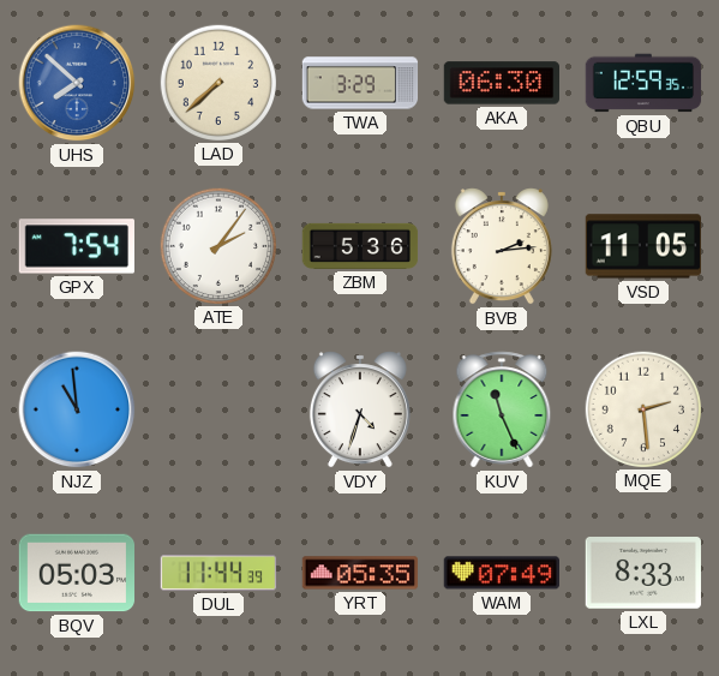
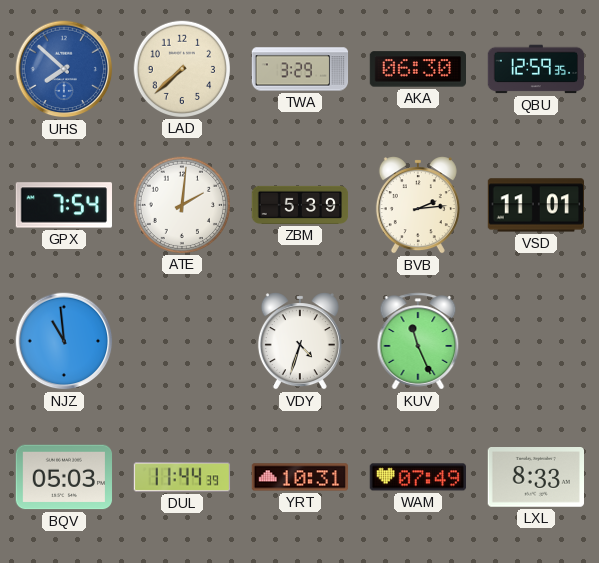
ATE: 2:06 -> 2:01
ZBM: 5:36 -> 5:39
VSD: 11:05 -> 11:01
MQE: 2:29 -> none
YRT: 05:35 -> 10:31
